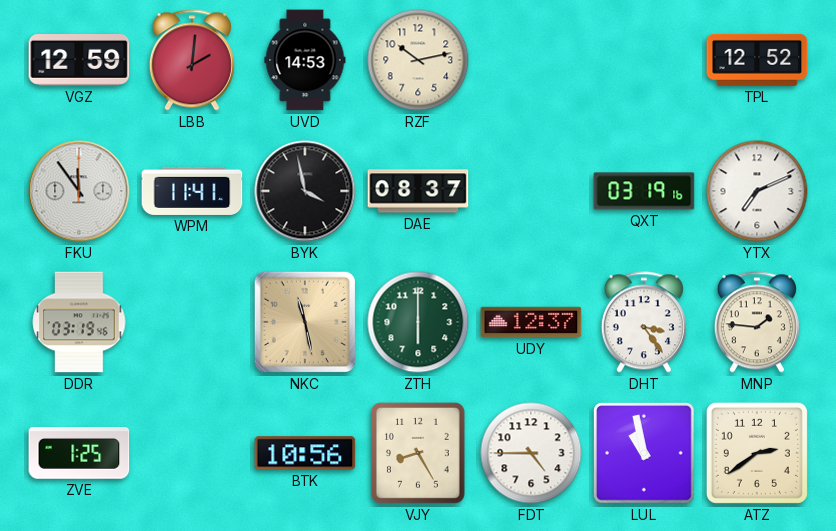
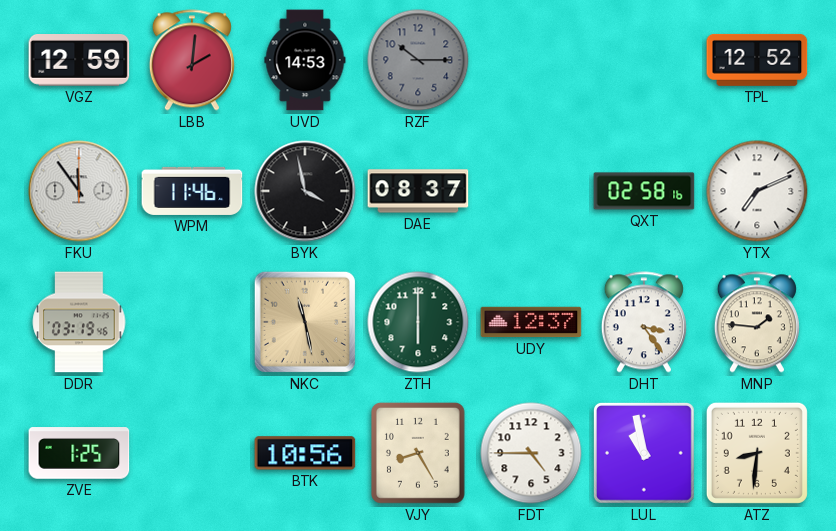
RZF: 10:13 -> 10:15
RZF dial: cream -> grey
WPM: 11:41 -> 11:46
QXT: 03:19 -> 02:58
ATZ: 2:39 -> 8:31
